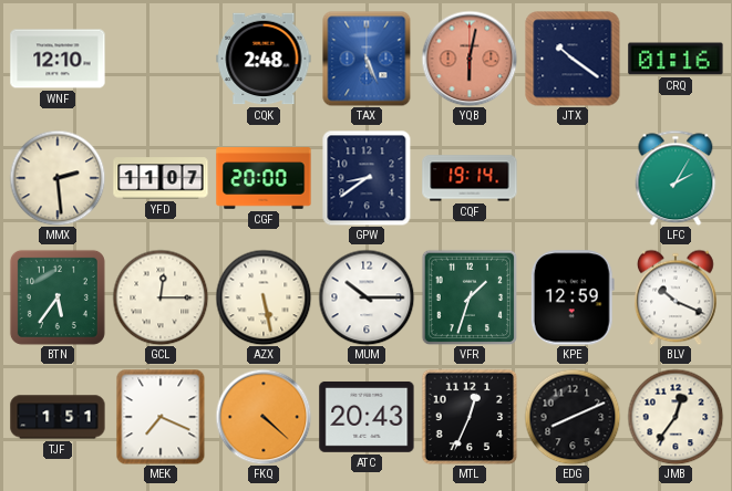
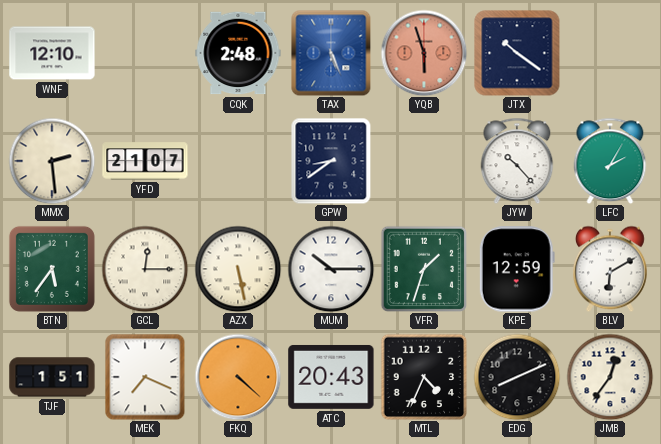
YQB: 6:02 -> 5:57
CRQ: 01:16 -> none
YFD: 11:07 -> 21:07
CGF: 20:00 -> none
CQF: 19:14 -> none
JYW: none -> 10:23
BLV: 10:19 -> 6:10
MTL: 12:34 -> 4:34
